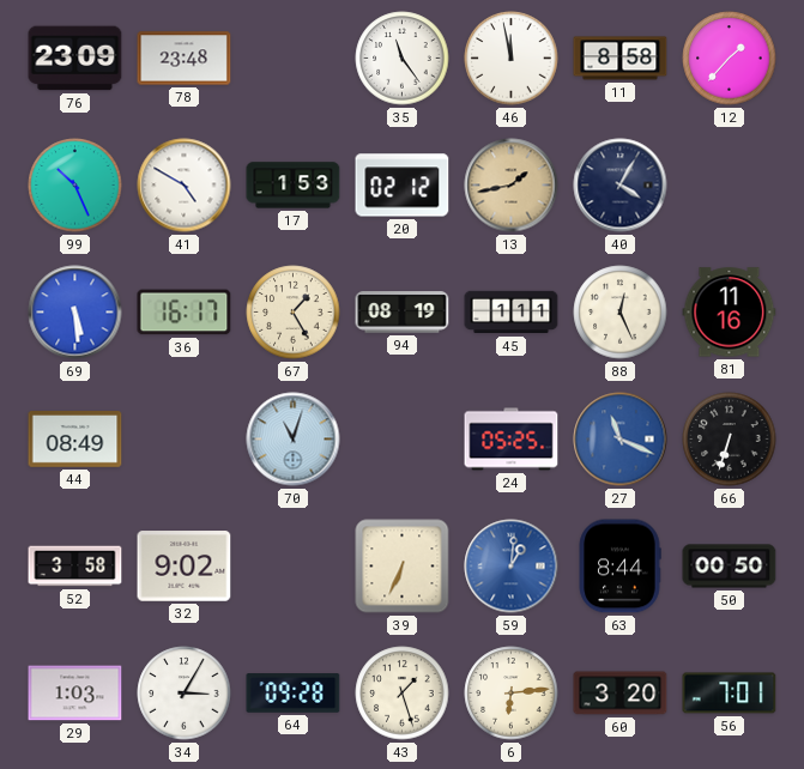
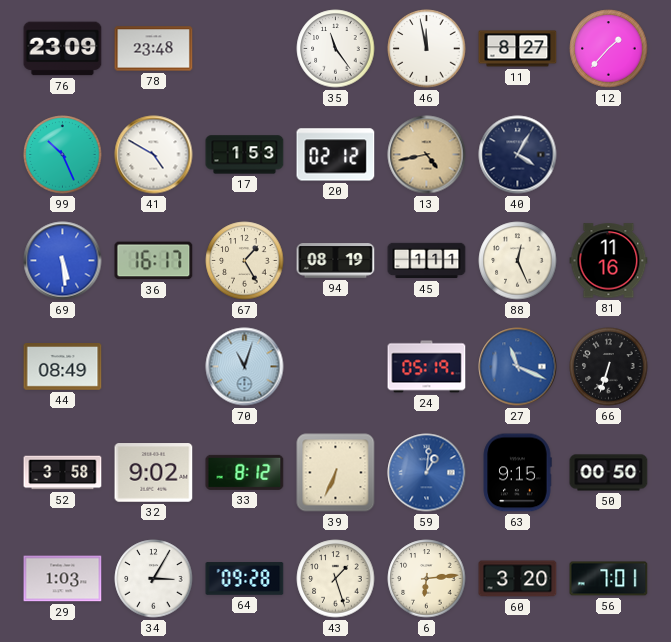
11: 8:58 -> 8:27
13: 1:43 -> 4:43
24: 05:25 -> 05:19
33: none -> 8:12
63: 8:44 -> 9:15
